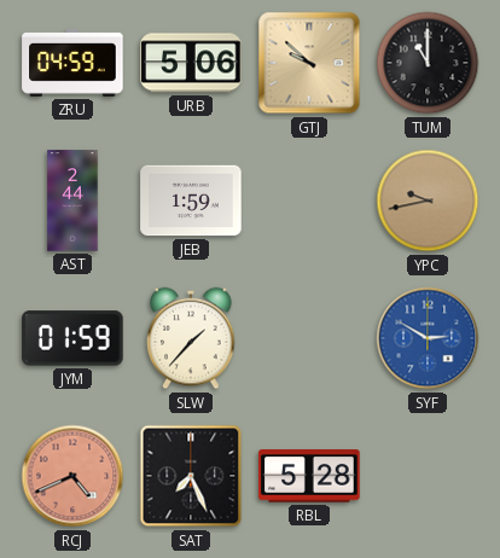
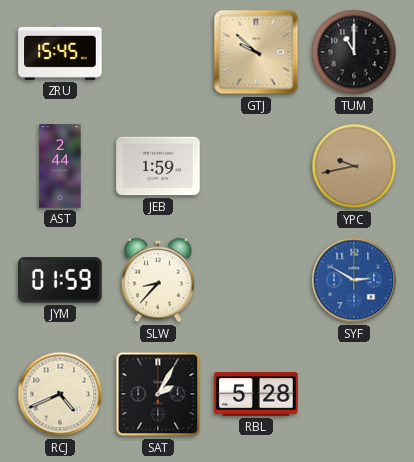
ZRU: 04:59 -> 15:45
URB: 5:06 -> none
SLW: 1:37 -> 8:37
RCJ dial: salmon -> cream
SAT: 7:26 -> 2:05
